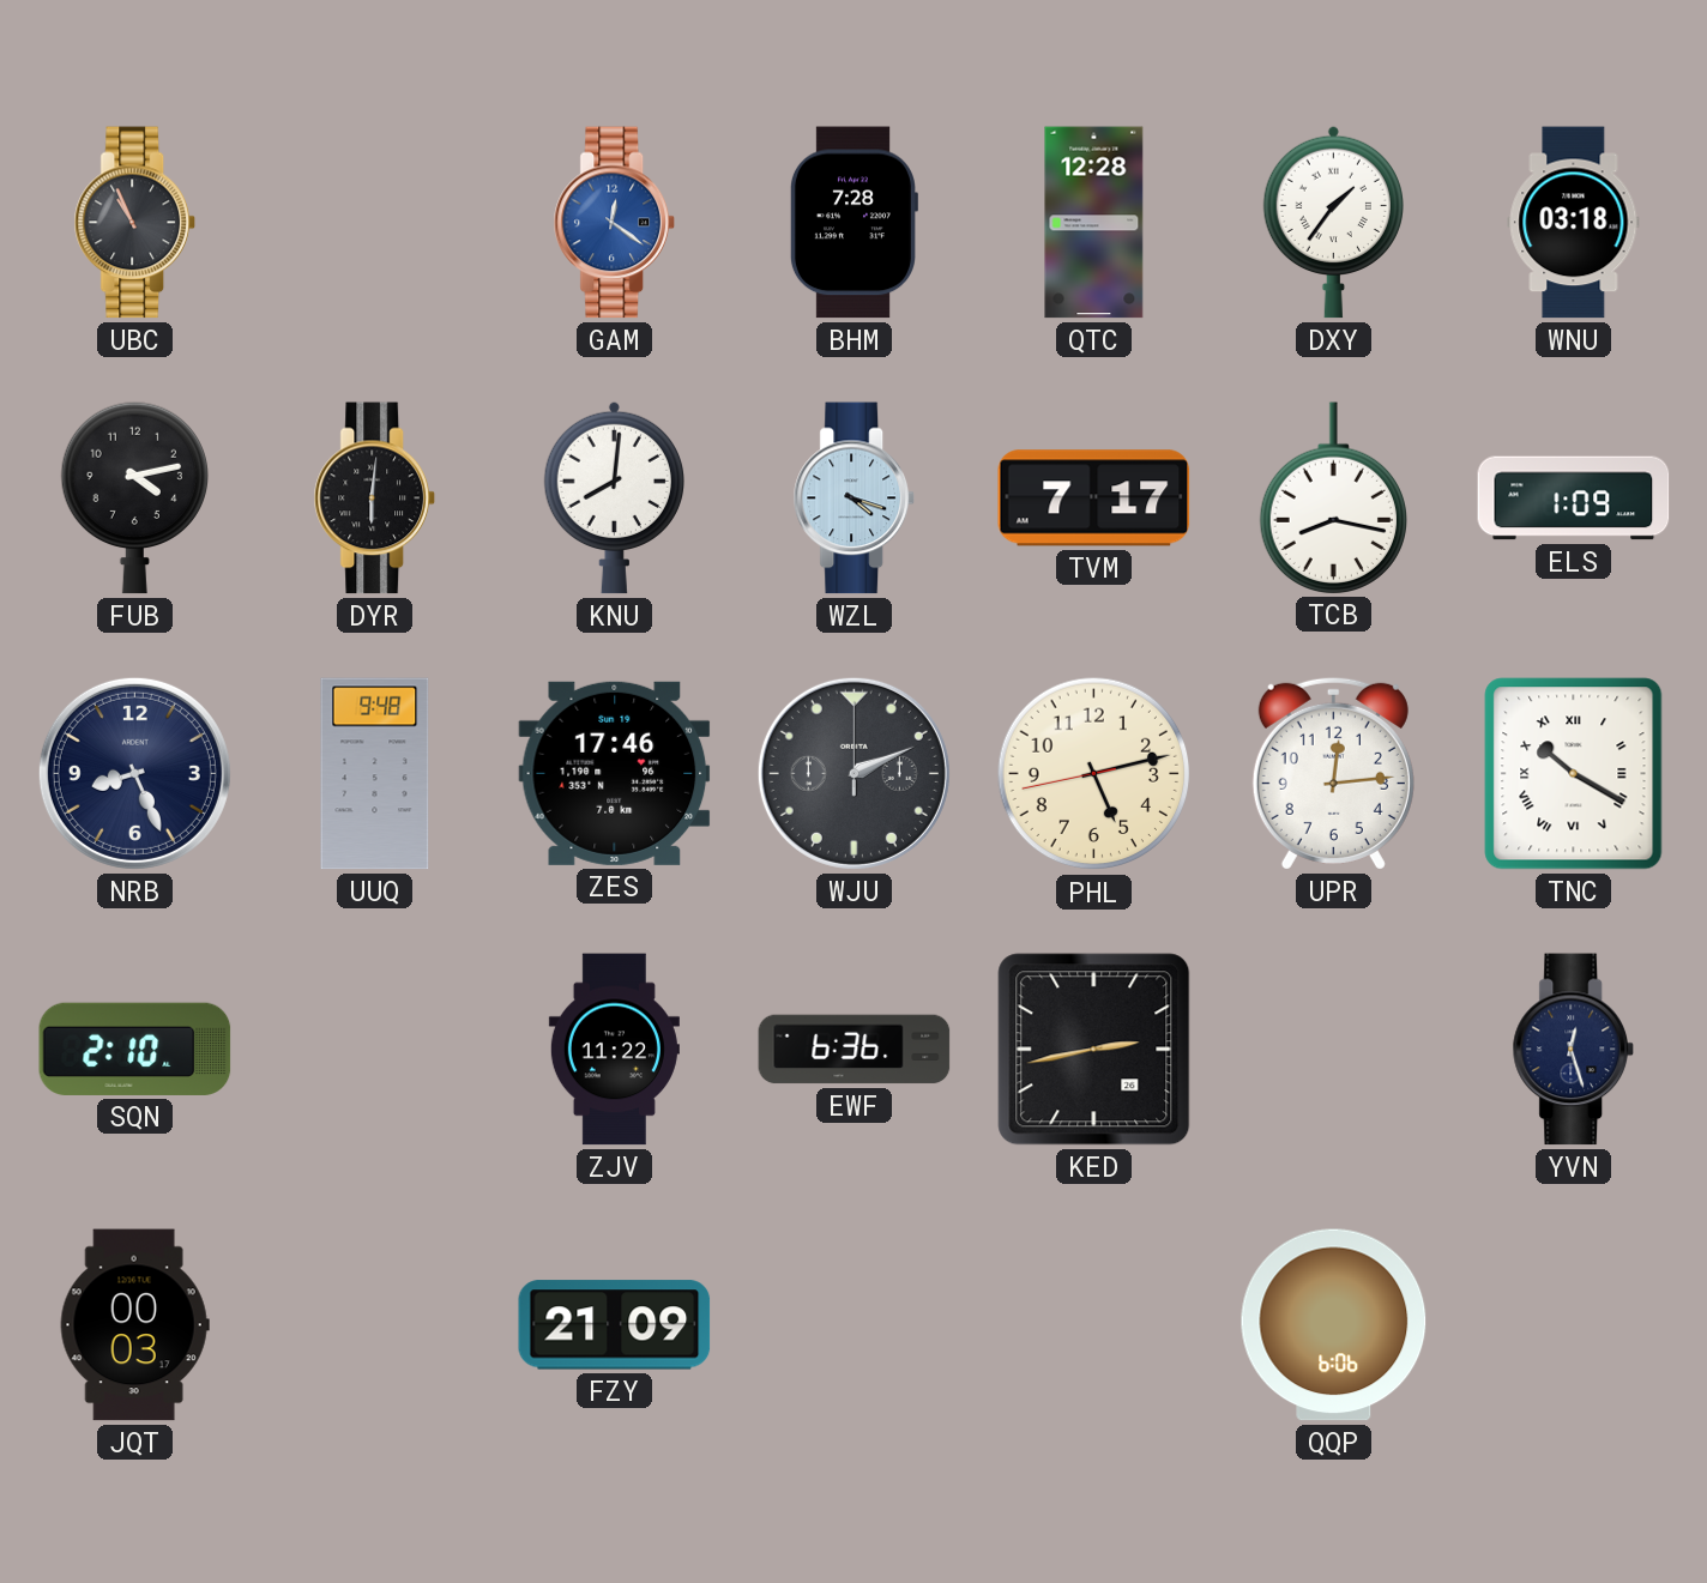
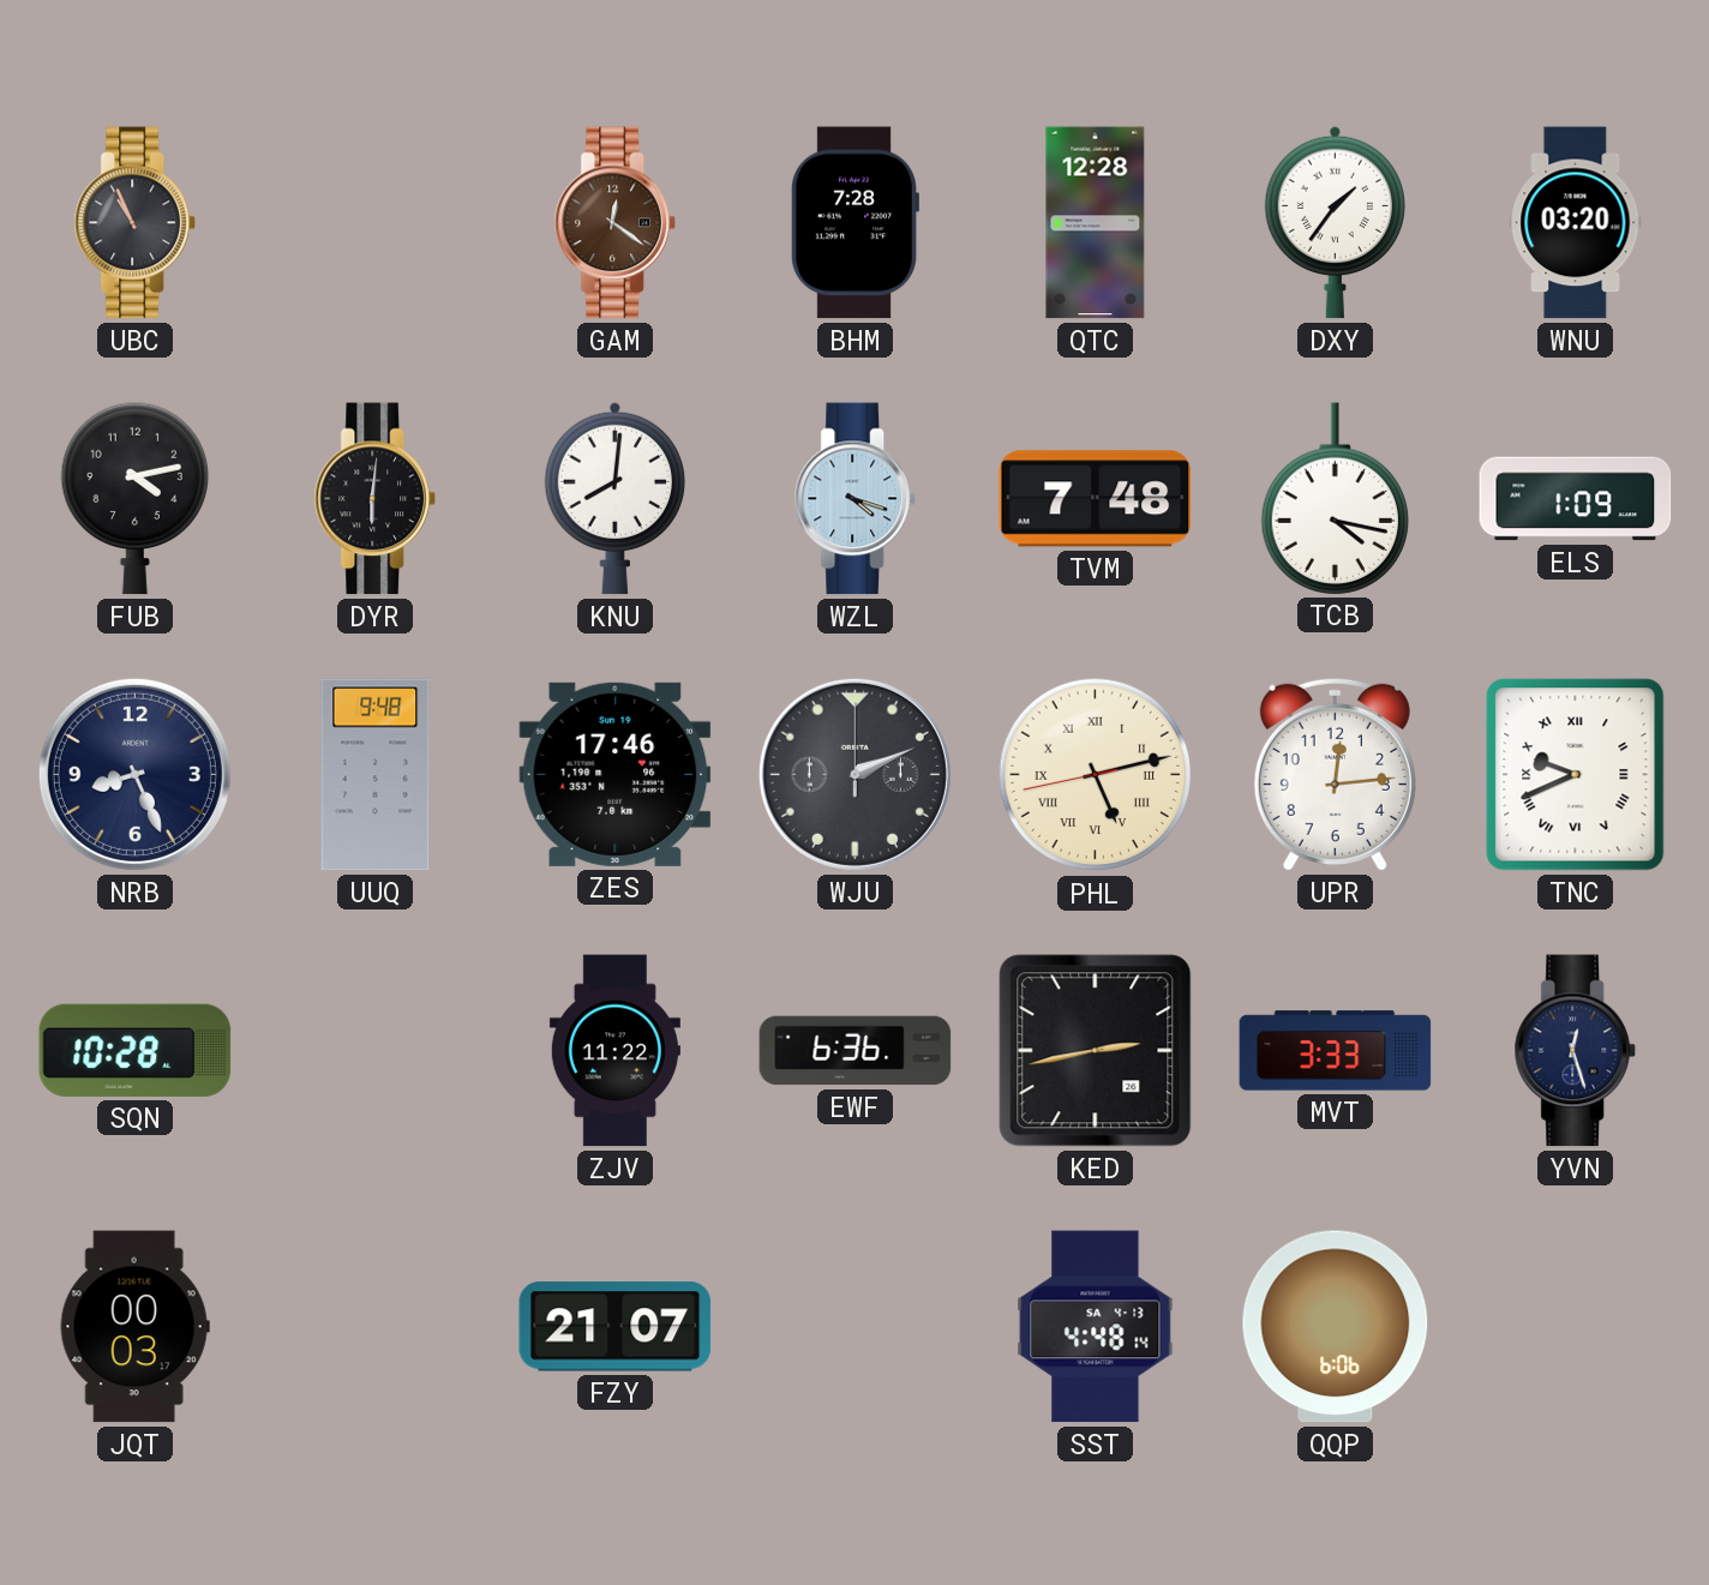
GAM dial: blue -> brown
WNU: 03:18 -> 03:20
TVM: 7:17 -> 7:48
TCB: 8:17 -> 4:17
PHL numerals: Arabic -> Roman
TNC: 10:20 -> 9:41
SQN: 2:10 -> 10:28
MVT: none -> 3:33
FZY: 21:09 -> 21:07
SST: none -> 4:48
